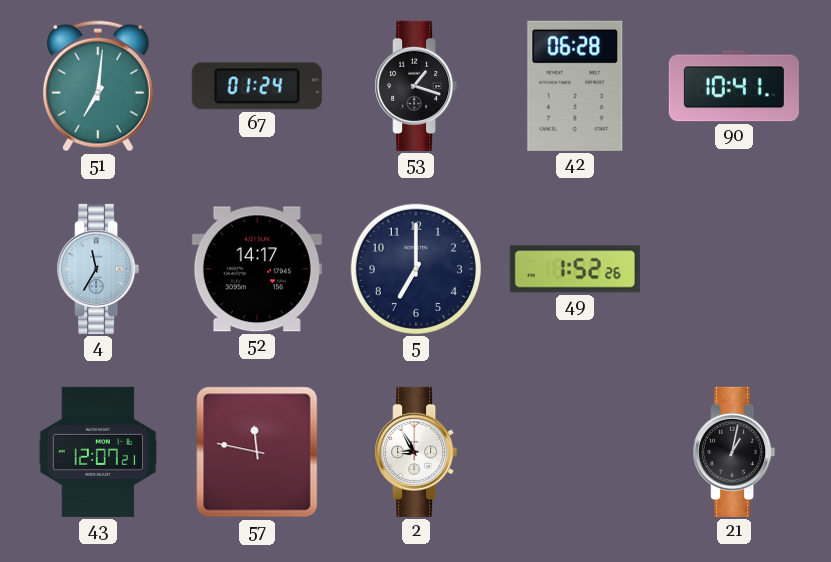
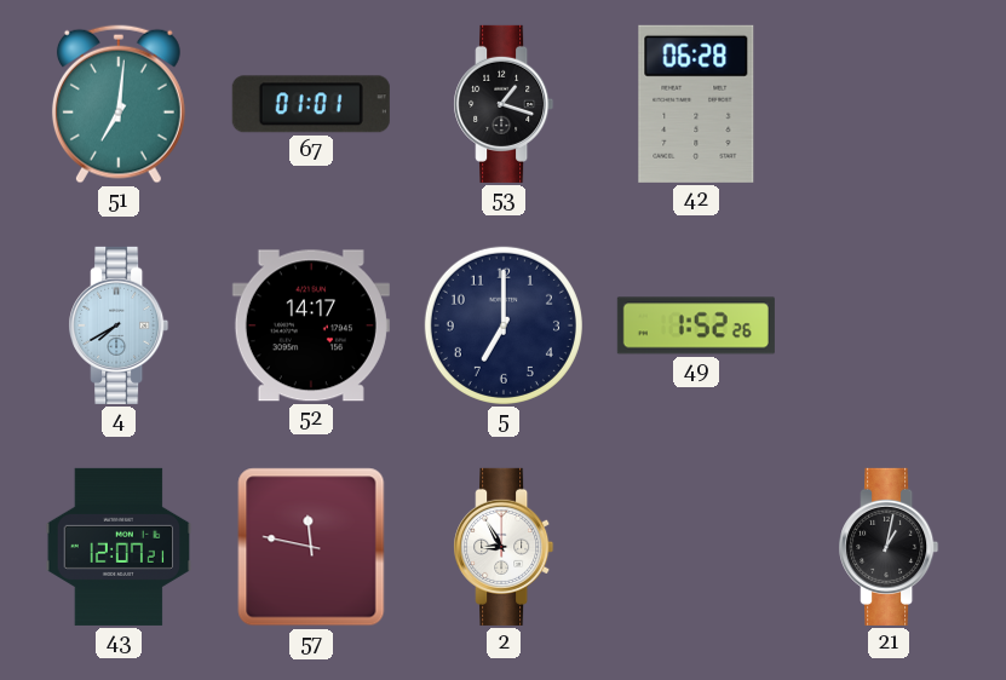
67: 01:24 -> 01:01
90: 10:41 -> none
4: 11:35 -> 7:40
